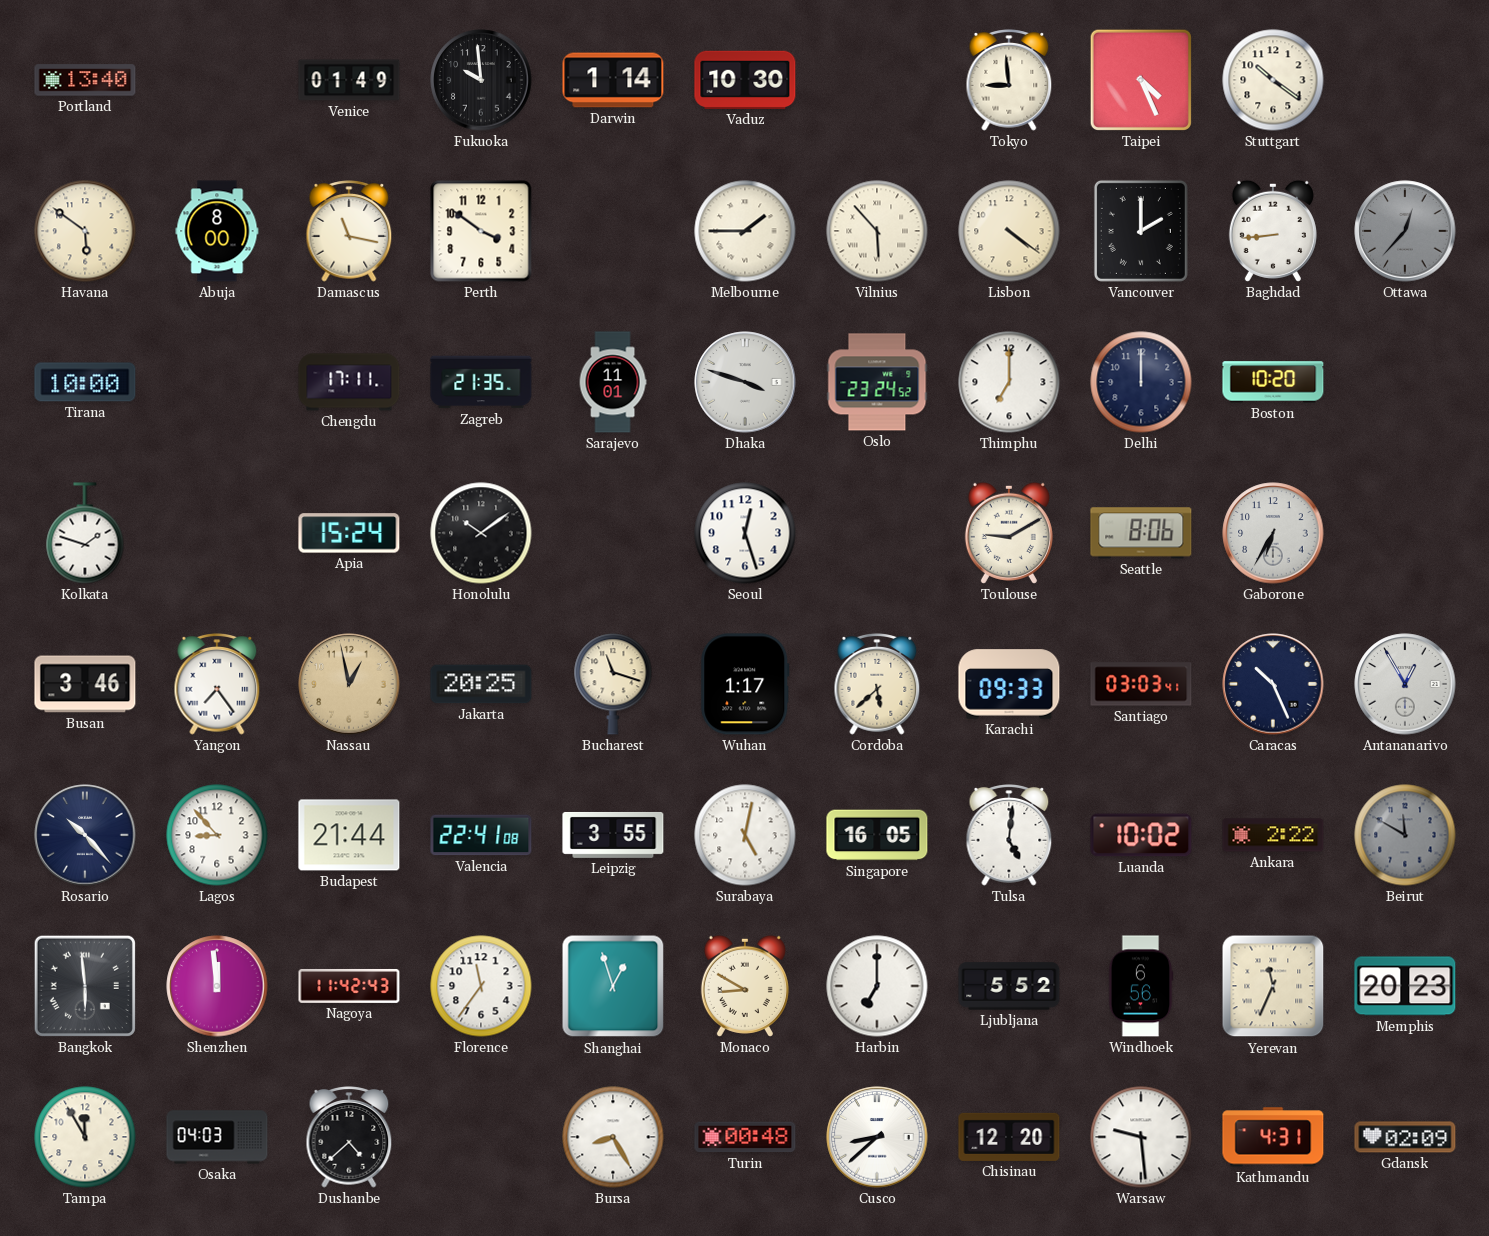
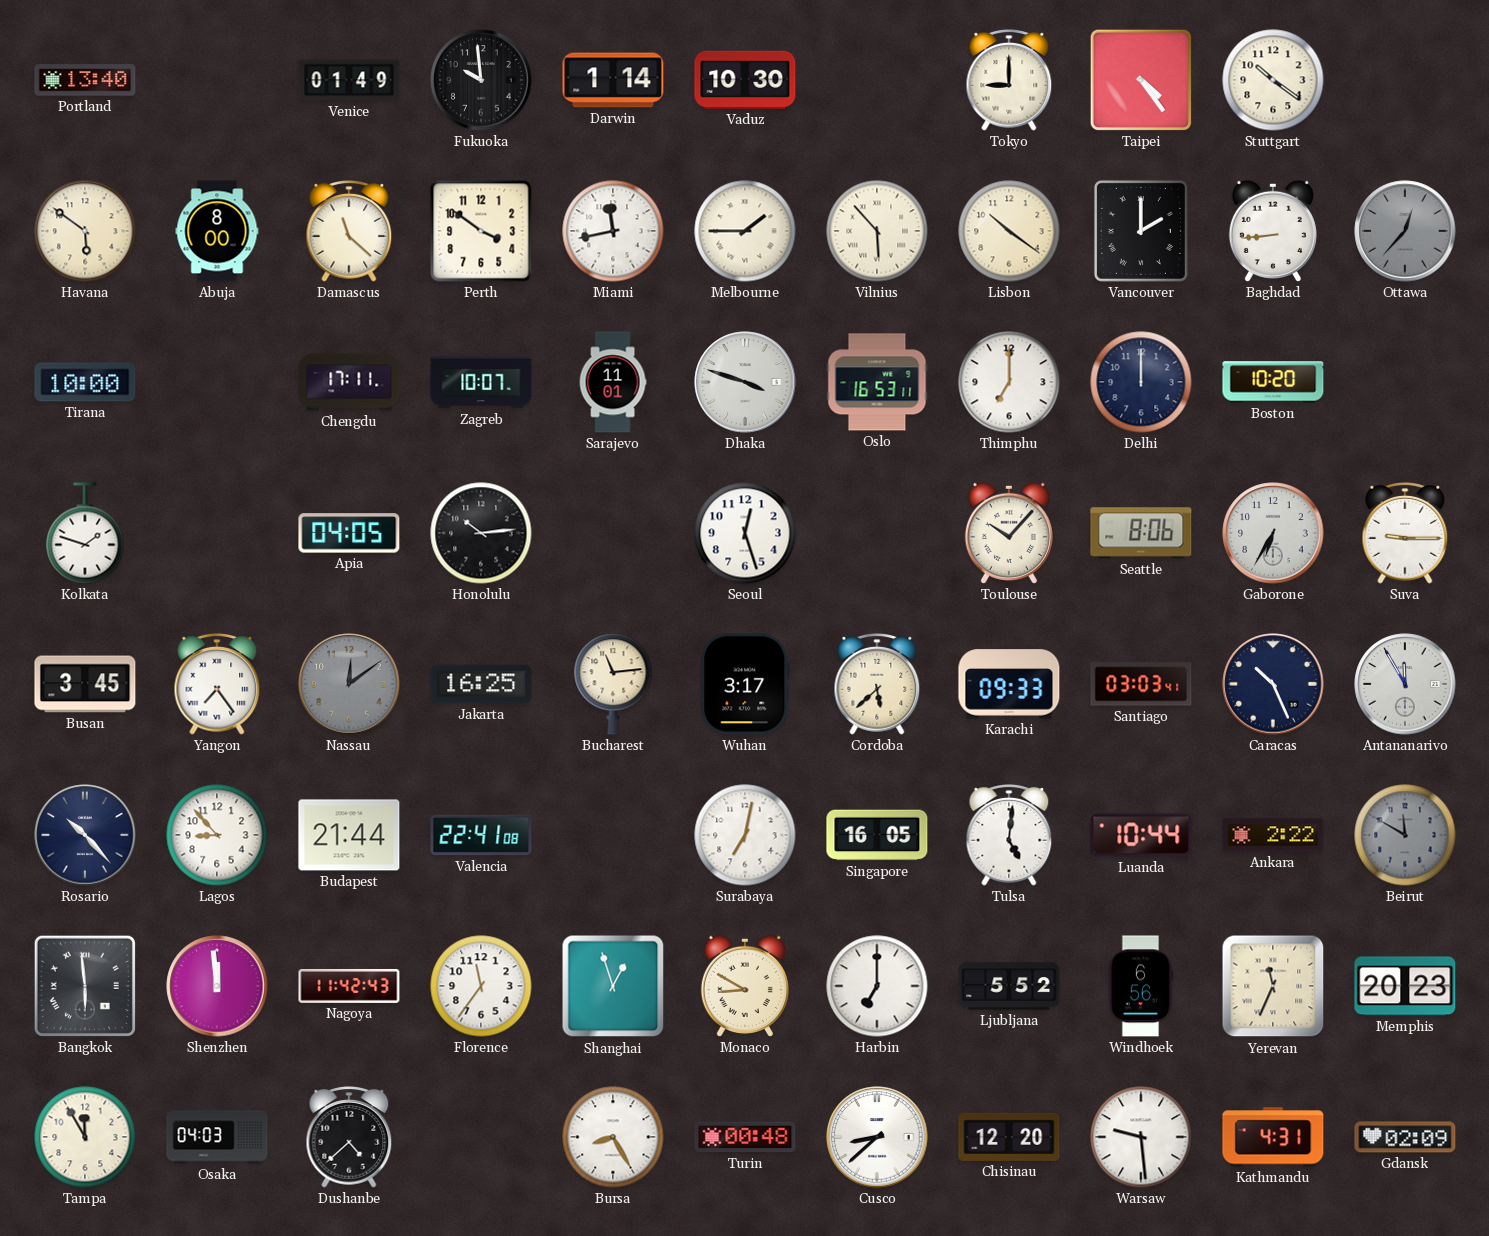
Tokyo: 8:59 -> 9:00
Taipei: 4:26 -> 4:24
Damascus: 11:17 -> 11:22
Miami: none -> 11:43
Lisbon: 4:21 -> 10:21
Zagreb: 21:35 -> 10:07
Oslo: 23:24 -> 16:53
Apia: 15:24 -> 04:05
Honolulu: 10:09 -> 10:14
Toulouse: 9:10 -> 10:07
Suva: none -> 9:15
Busan: 3:46 -> 3:45
Nassau: 12:58 -> 12:09
Nassau dial: champagne -> grey
Jakarta: 20:25 -> 16:25
Bucharest: 11:18 -> 11:14
Wuhan: 1:17 -> 3:17
Antananarivo: 12:55 -> 11:55
Leipzig: 3:55 -> none
Surabaya: 5:02 -> 7:02
Luanda: 10:02 -> 10:44
